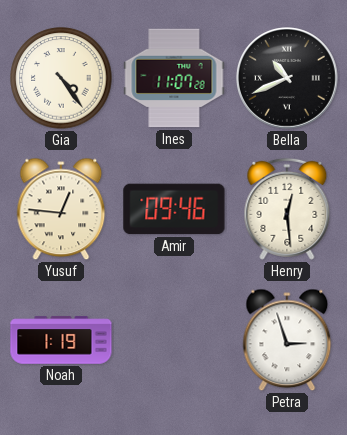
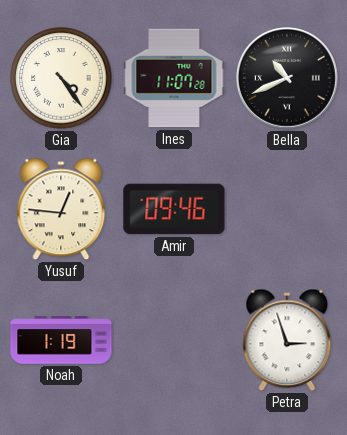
Henry: 12:29 -> none
